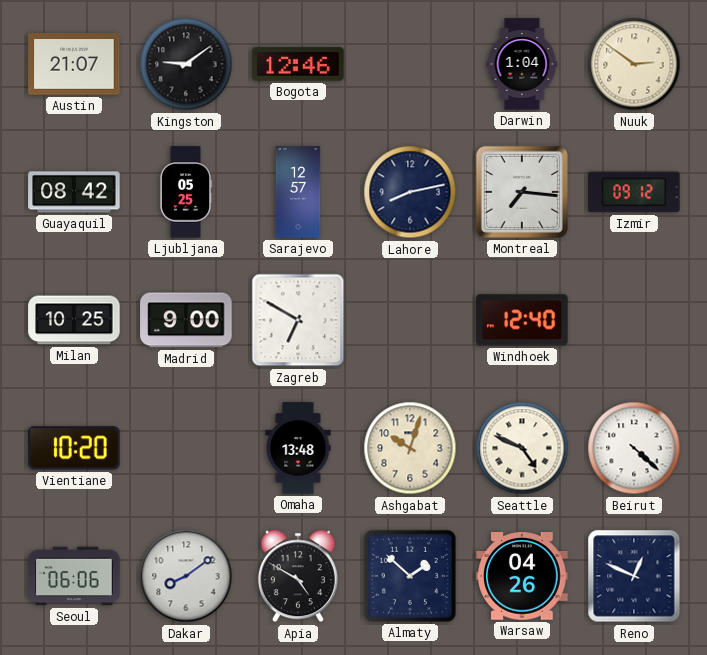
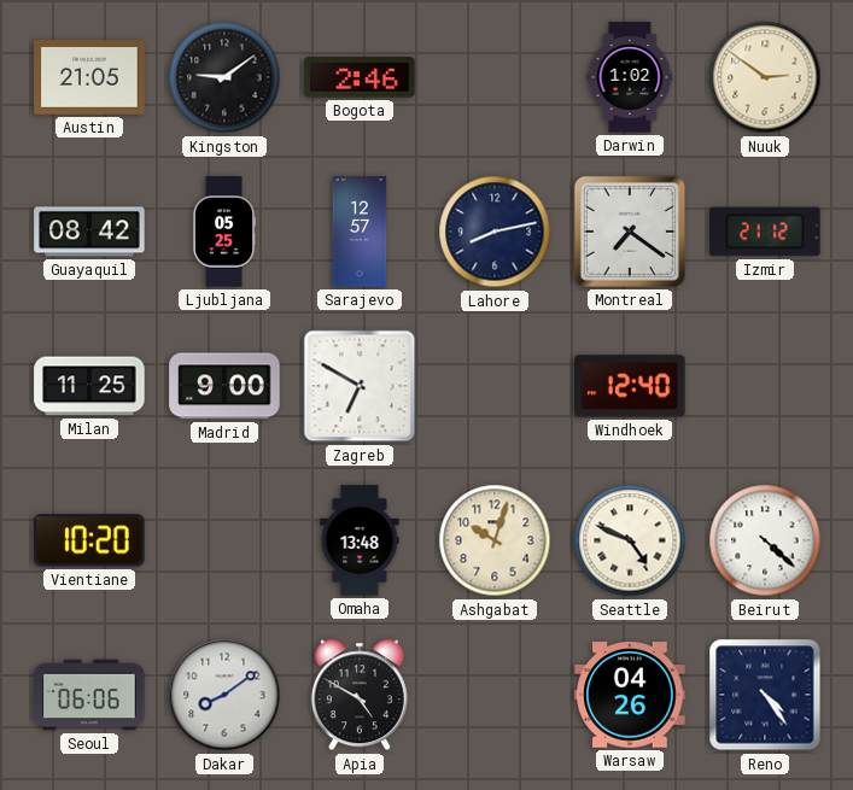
Austin: 21:07 -> 21:05
Bogota: 12:46 -> 2:46
Darwin: 1:04 -> 1:02
Montreal: 7:16 -> 7:21
Izmir: 09:12 -> 21:12
Milan: 10:25 -> 11:25
Almaty: 1:52 -> none
Reno: 12:49 -> 4:24
